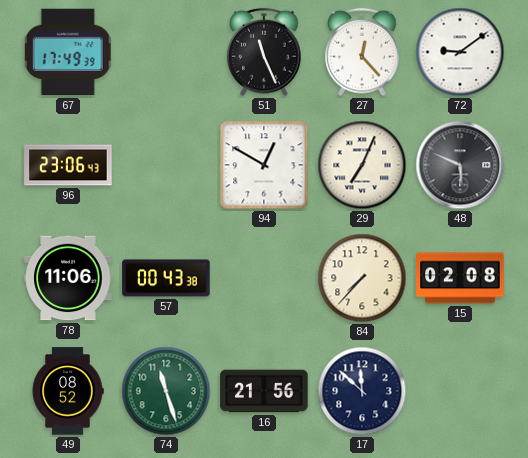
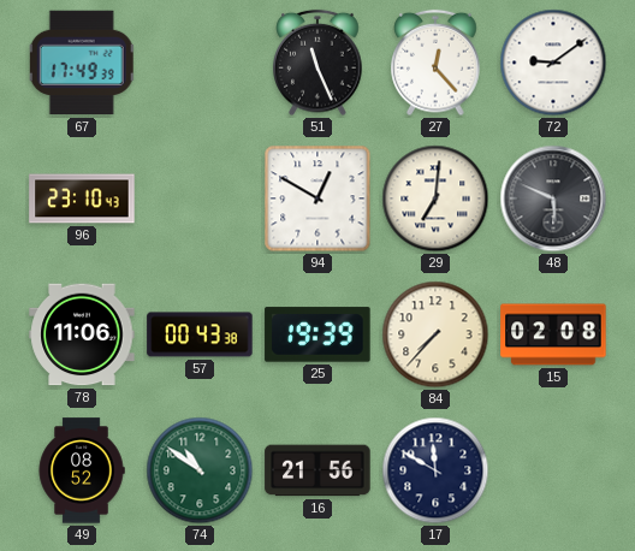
96: 23:06 -> 23:10
29: 7:04 -> 7:01
25: none -> 19:39
74: 11:27 -> 10:51
17: 11:52 -> 11:50
